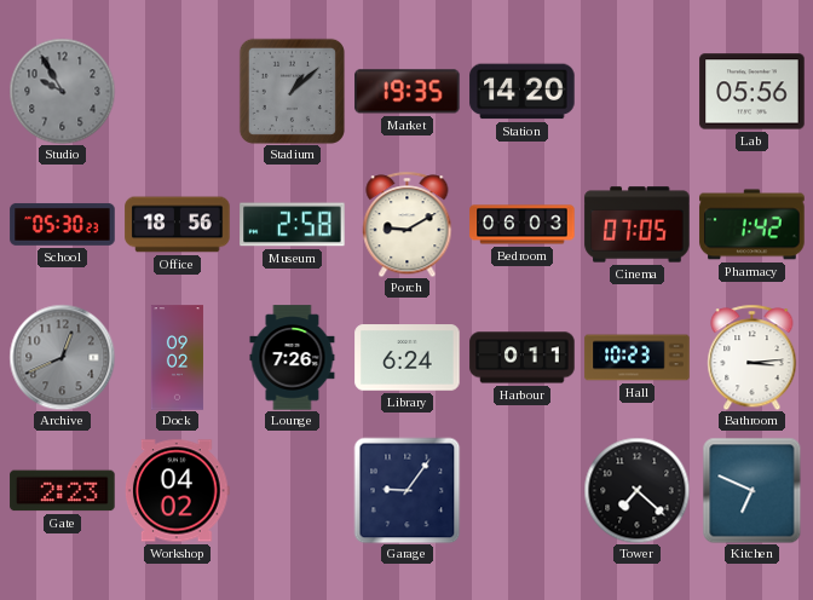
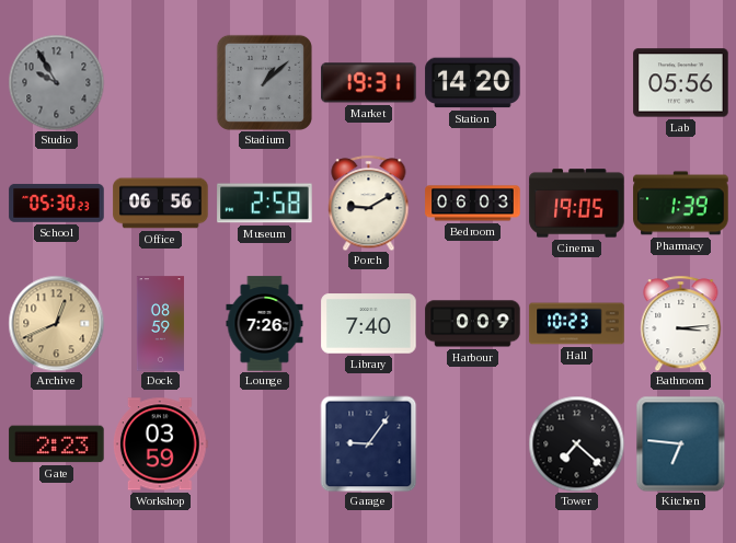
Market: 19:35 -> 19:31
Office: 18:56 -> 06:56
Cinema: 07:05 -> 19:05
Pharmacy: 1:42 -> 1:39
Archive dial: grey -> champagne
Dock: 09:02 -> 08:59
Library: 6:24 -> 7:40
Harbour: 0:11 -> 0:09
Workshop: 04:02 -> 03:59
Kitchen: 6:49 -> 6:46
